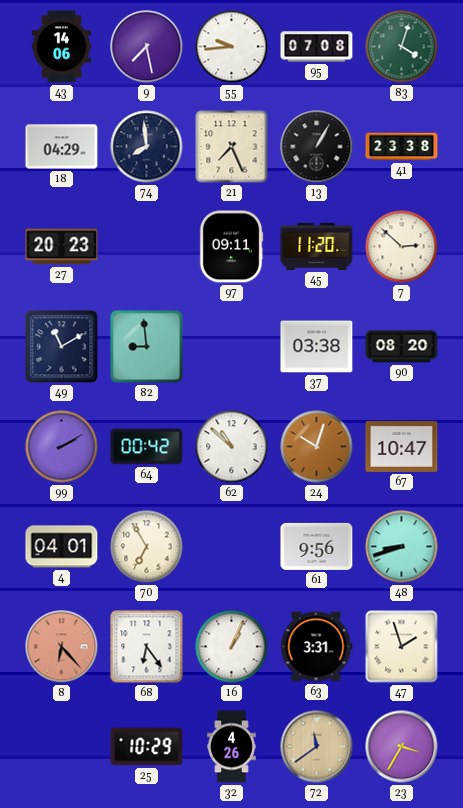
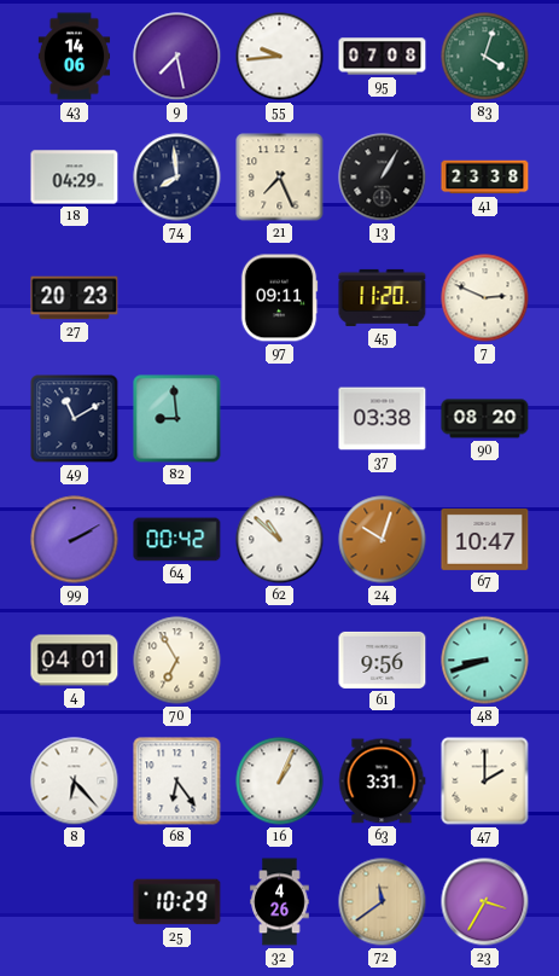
7: 2:52 -> 2:49
8 dial: salmon -> white
47: 1:57 -> 2:00
